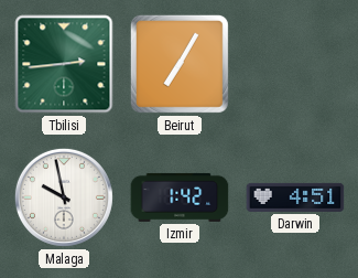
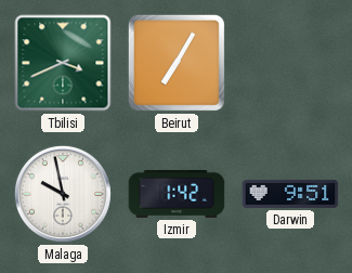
Tbilisi: 2:44 -> 3:41
Darwin: 4:51 -> 9:51
